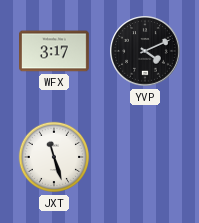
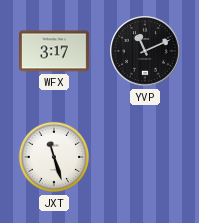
YVP: 4:11 -> 11:11
